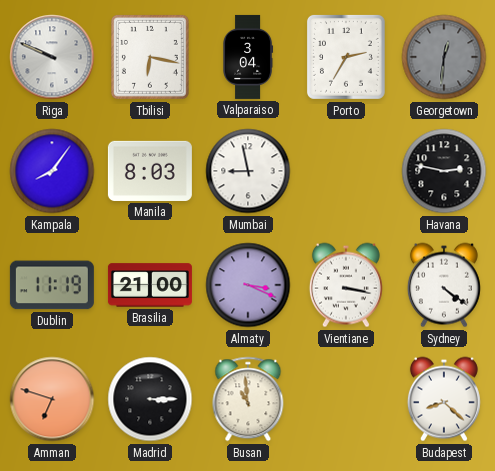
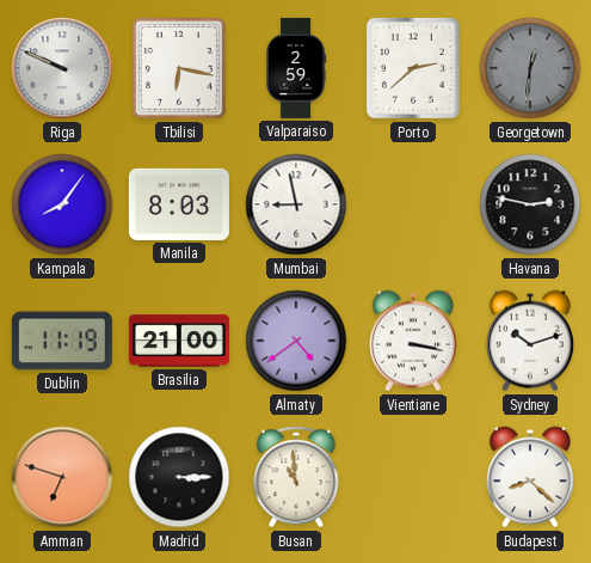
Valparaiso: 3:04 -> 2:59
Porto: 2:35 -> 2:38
Almaty: 3:19 -> 4:39
Sydney: 4:21 -> 10:12
